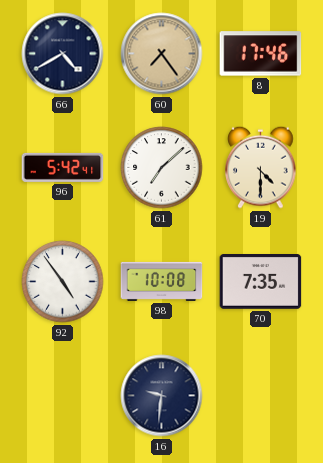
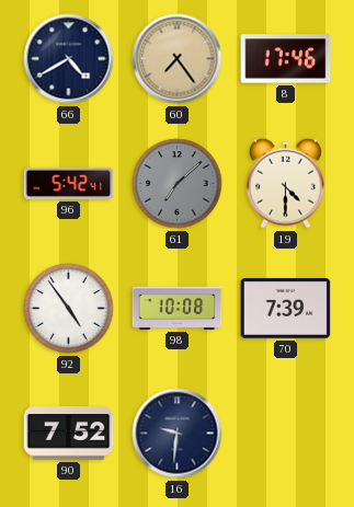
61 dial: white -> grey
70: 7:35 -> 7:39
90: none -> 7:52
